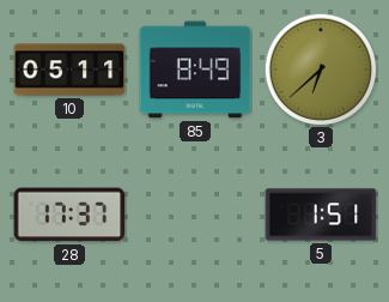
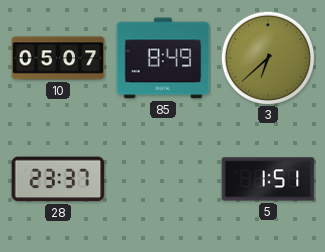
10: 05:11 -> 05:07
28: 17:37 -> 23:37
